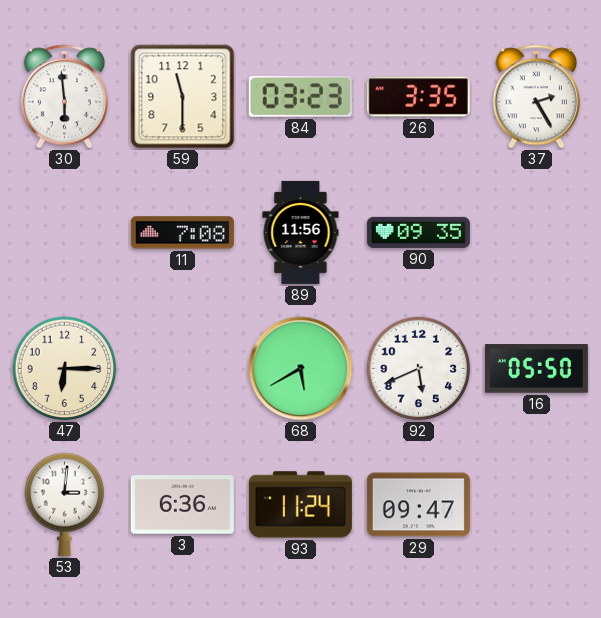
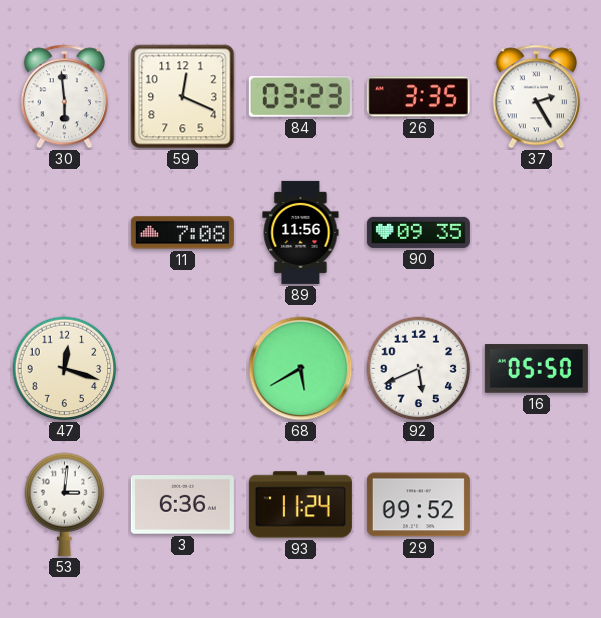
59: 11:30 -> 12:19
47: 6:15 -> 12:18
29: 09:47 -> 09:52
